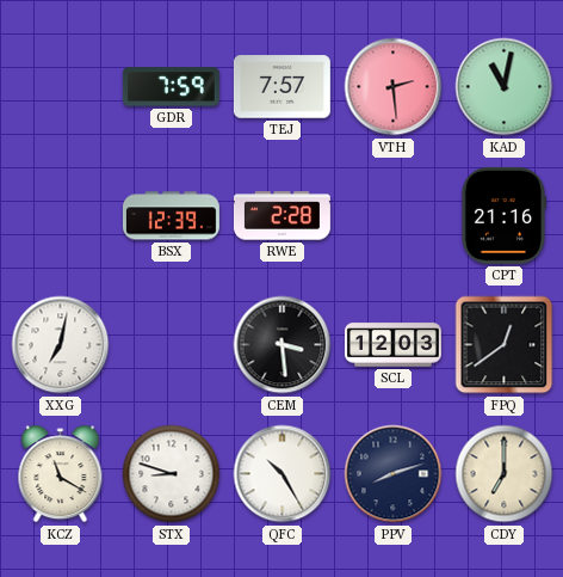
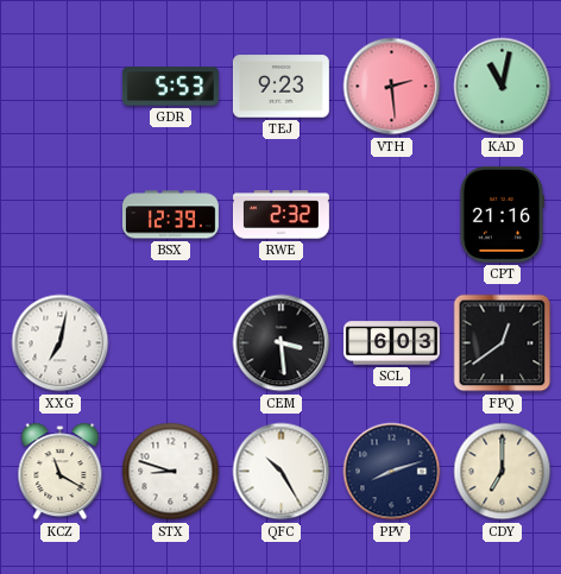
GDR: 7:59 -> 5:53
TEJ: 7:57 -> 9:23
RWE: 2:28 -> 2:32
SCL: 12:03 -> 6:03
